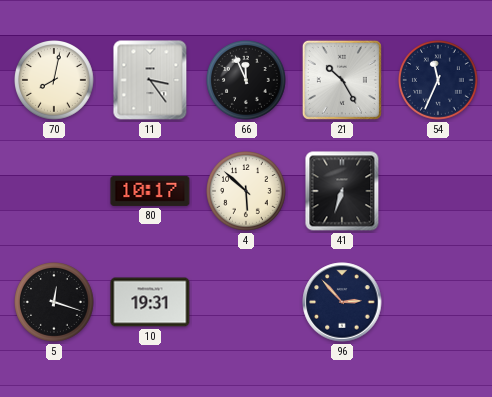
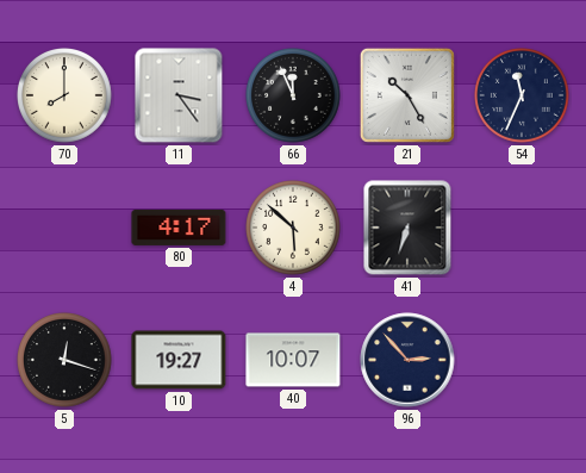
70: 8:02 -> 8:00
80: 10:17 -> 4:17
10: 19:31 -> 19:27
40: none -> 10:07
